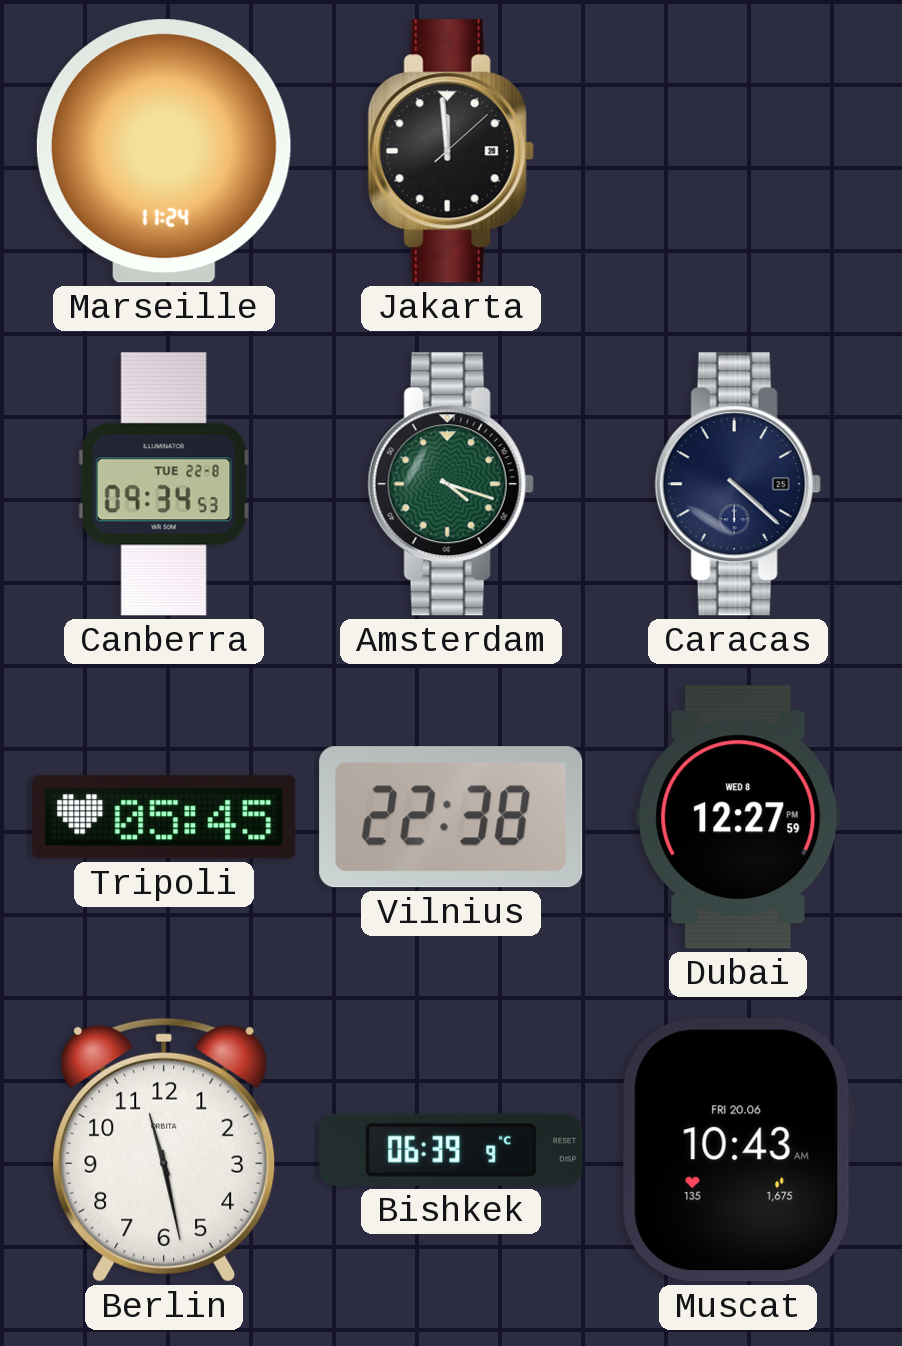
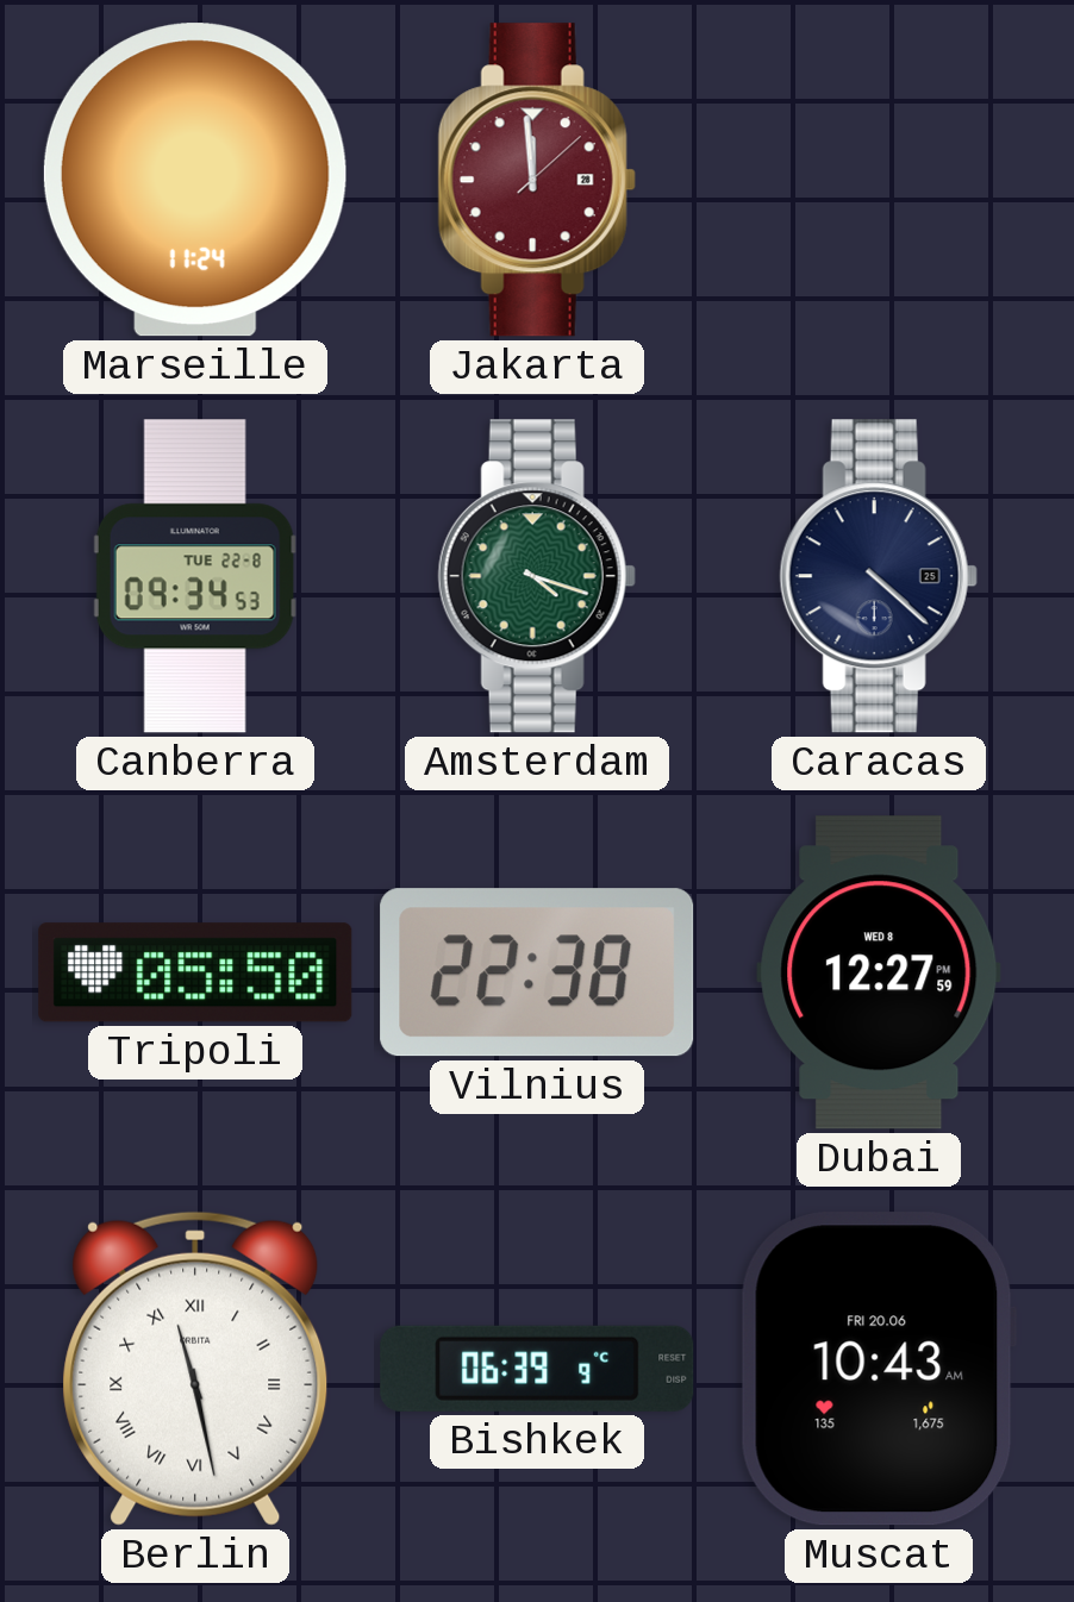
Jakarta dial: black -> burgundy
Tripoli: 05:45 -> 05:50
Berlin numerals: Arabic -> Roman
